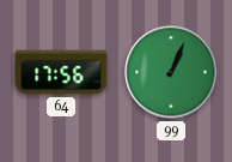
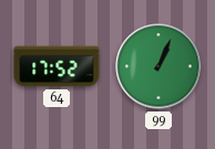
64: 17:56 -> 17:52
